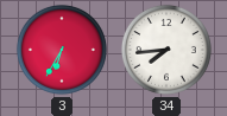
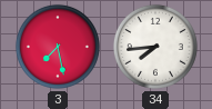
3: 6:35 -> 7:28
